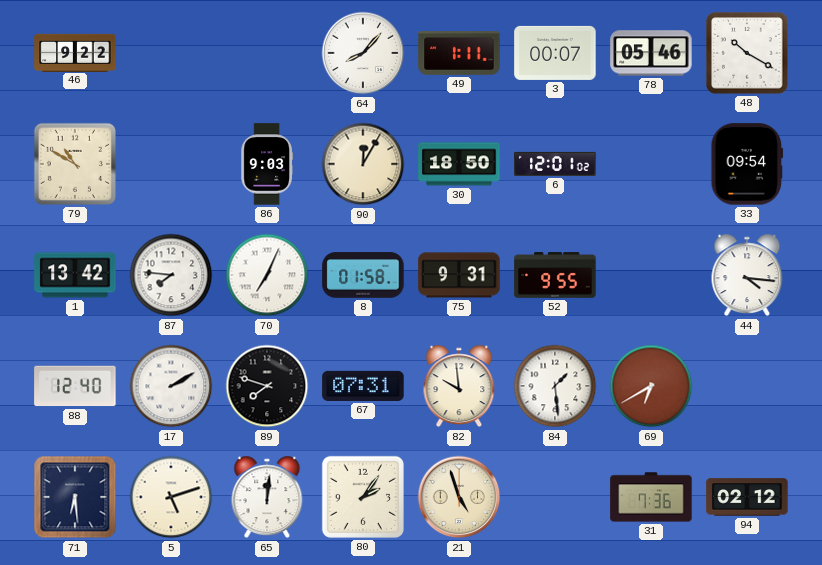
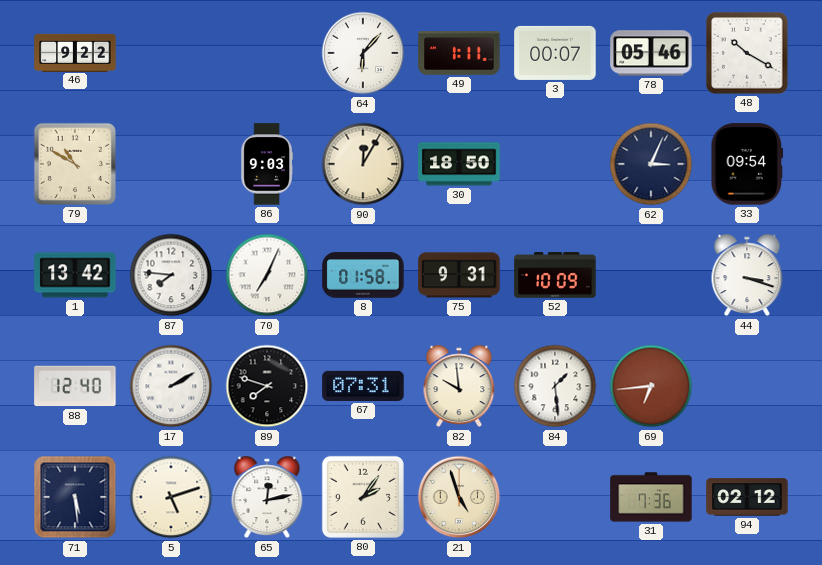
64: 8:07 -> 6:07
6: 12:01 -> none
62: none -> 3:04
52: 9:55 -> 10:09
44: 4:16 -> 3:18
69: 6:40 -> 6:44
71: 6:29 -> 5:29
65: 12:01 -> 12:13
